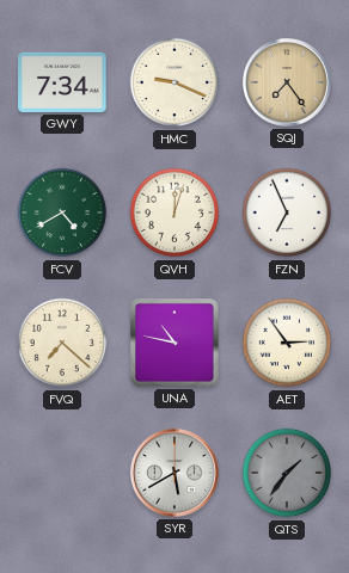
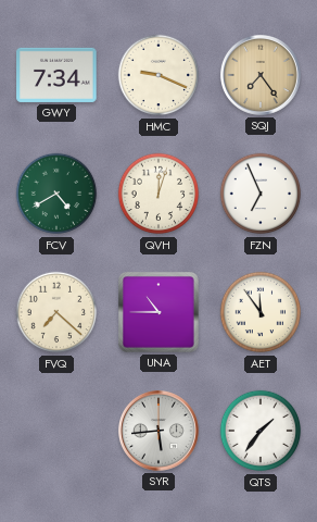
UNA: 10:47 -> 10:45
AET: 2:54 -> 11:54
SYR: 5:40 -> 5:44
QTS dial: grey -> white
